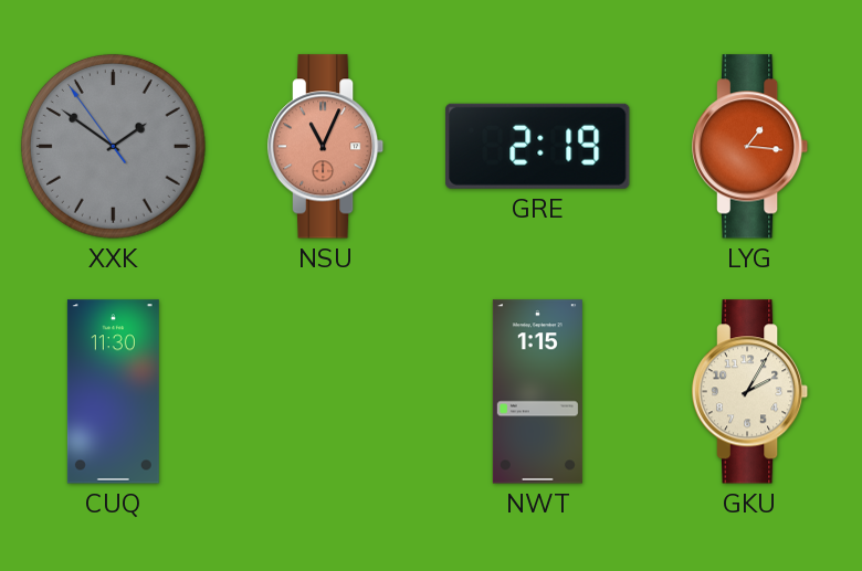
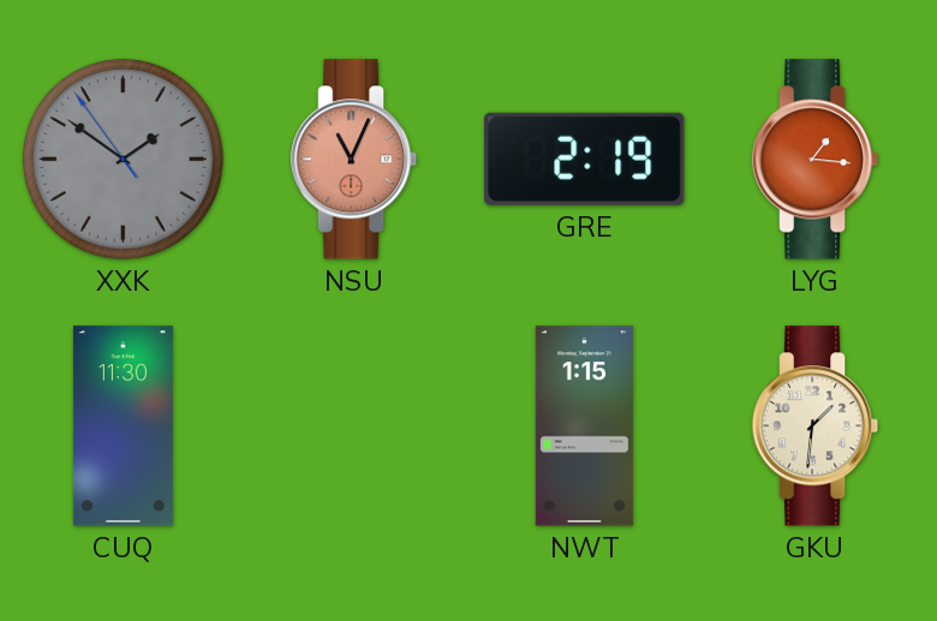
GKU: 2:05 -> 1:31
